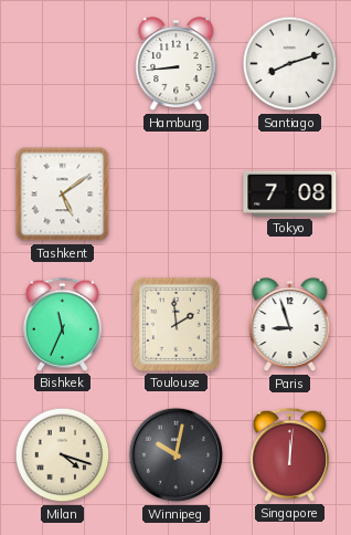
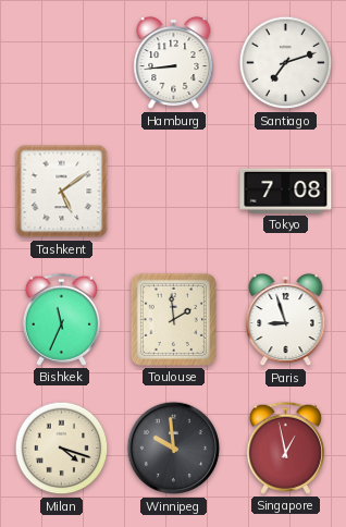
Santiago: 8:12 -> 7:12
Winnipeg: 10:02 -> 9:59
Singapore: 12:01 -> 12:58
